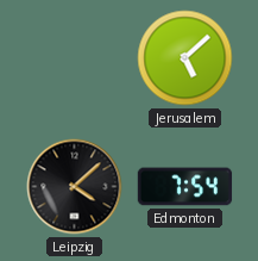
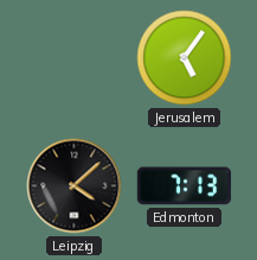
Jerusalem: 5:08 -> 5:06
Edmonton: 7:54 -> 7:13
